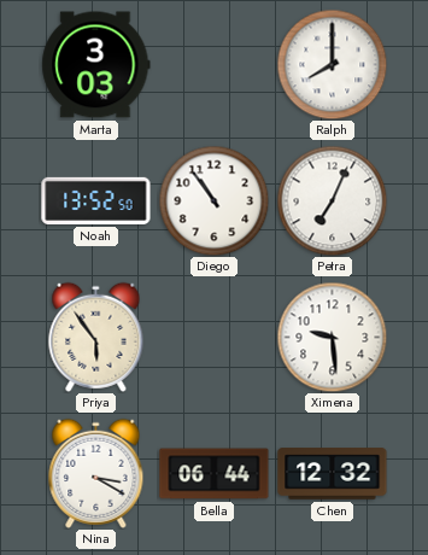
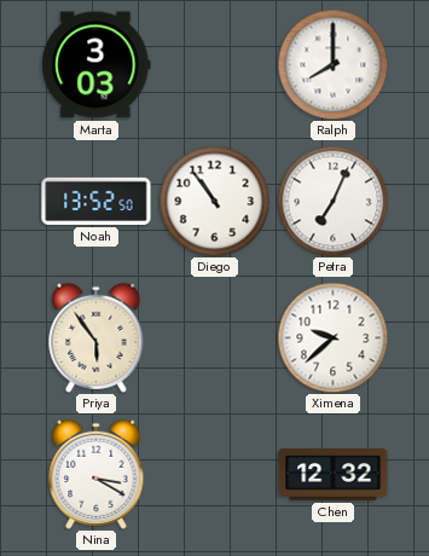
Ximena: 9:29 -> 9:38
Bella: 06:44 -> none
